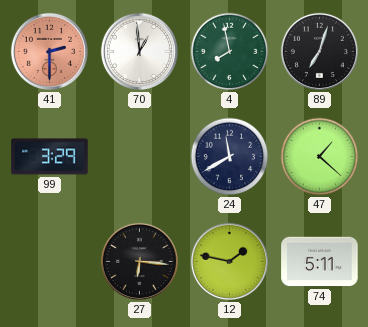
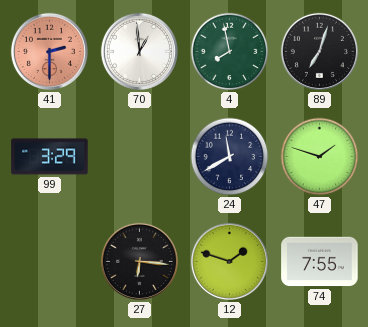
47: 1:22 -> 1:48
12: 1:47 -> 1:48
74: 5:11 -> 7:55
